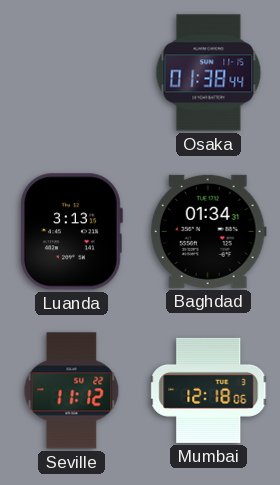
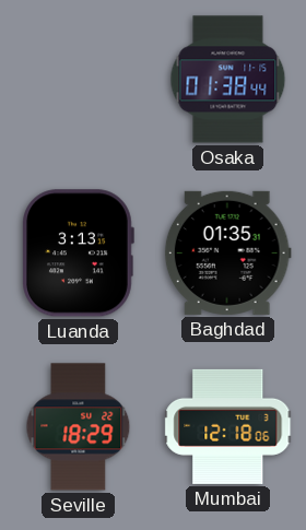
Baghdad: 01:34 -> 01:35
Seville: 11:12 -> 18:29
